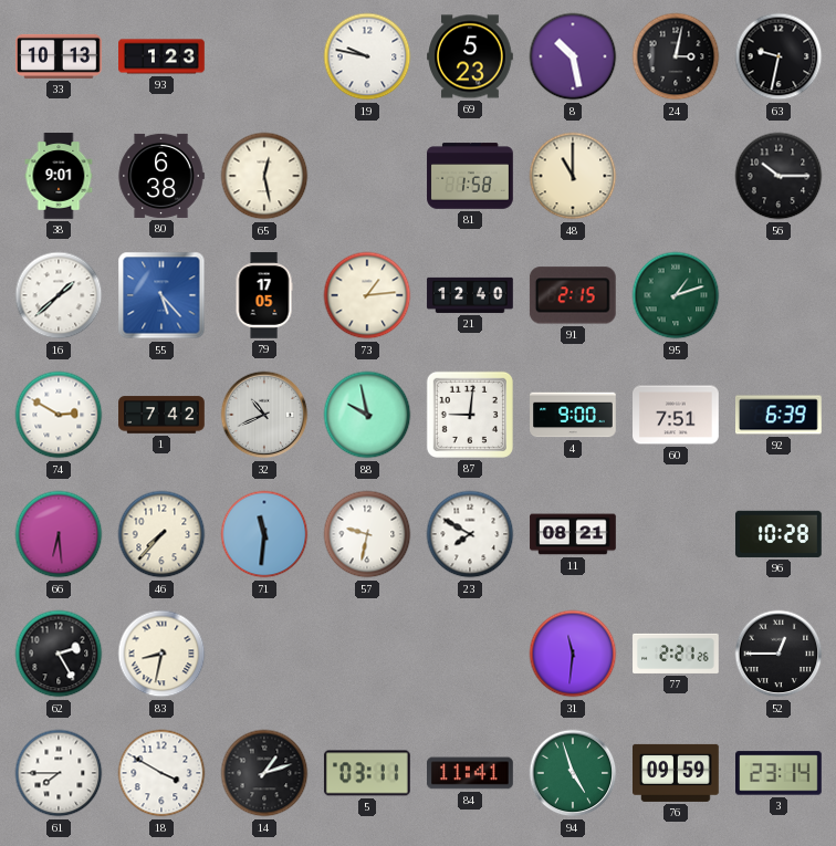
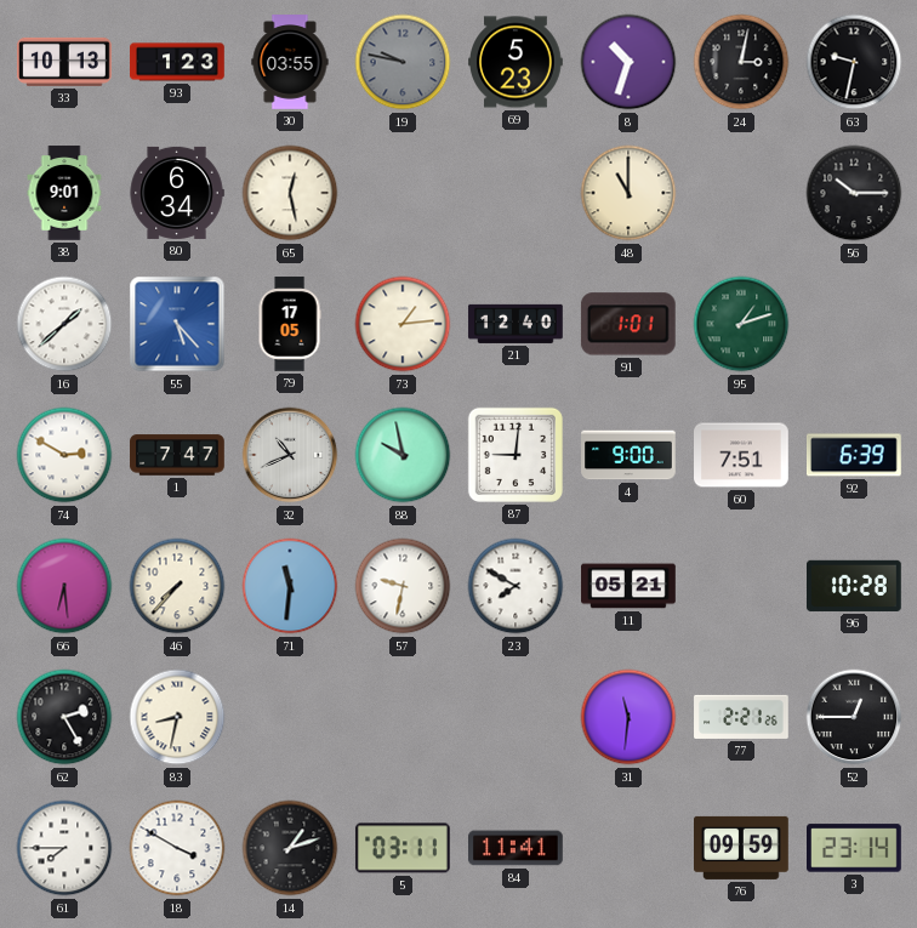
30: none -> 03:55
19 dial: white -> grey
8: 10:28 -> 10:33
80: 6:38 -> 6:34
81: 1:58 -> none
91: 2:15 -> 1:01
1: 7:42 -> 7:47
11: 08:21 -> 05:21
94: 4:57 -> none
